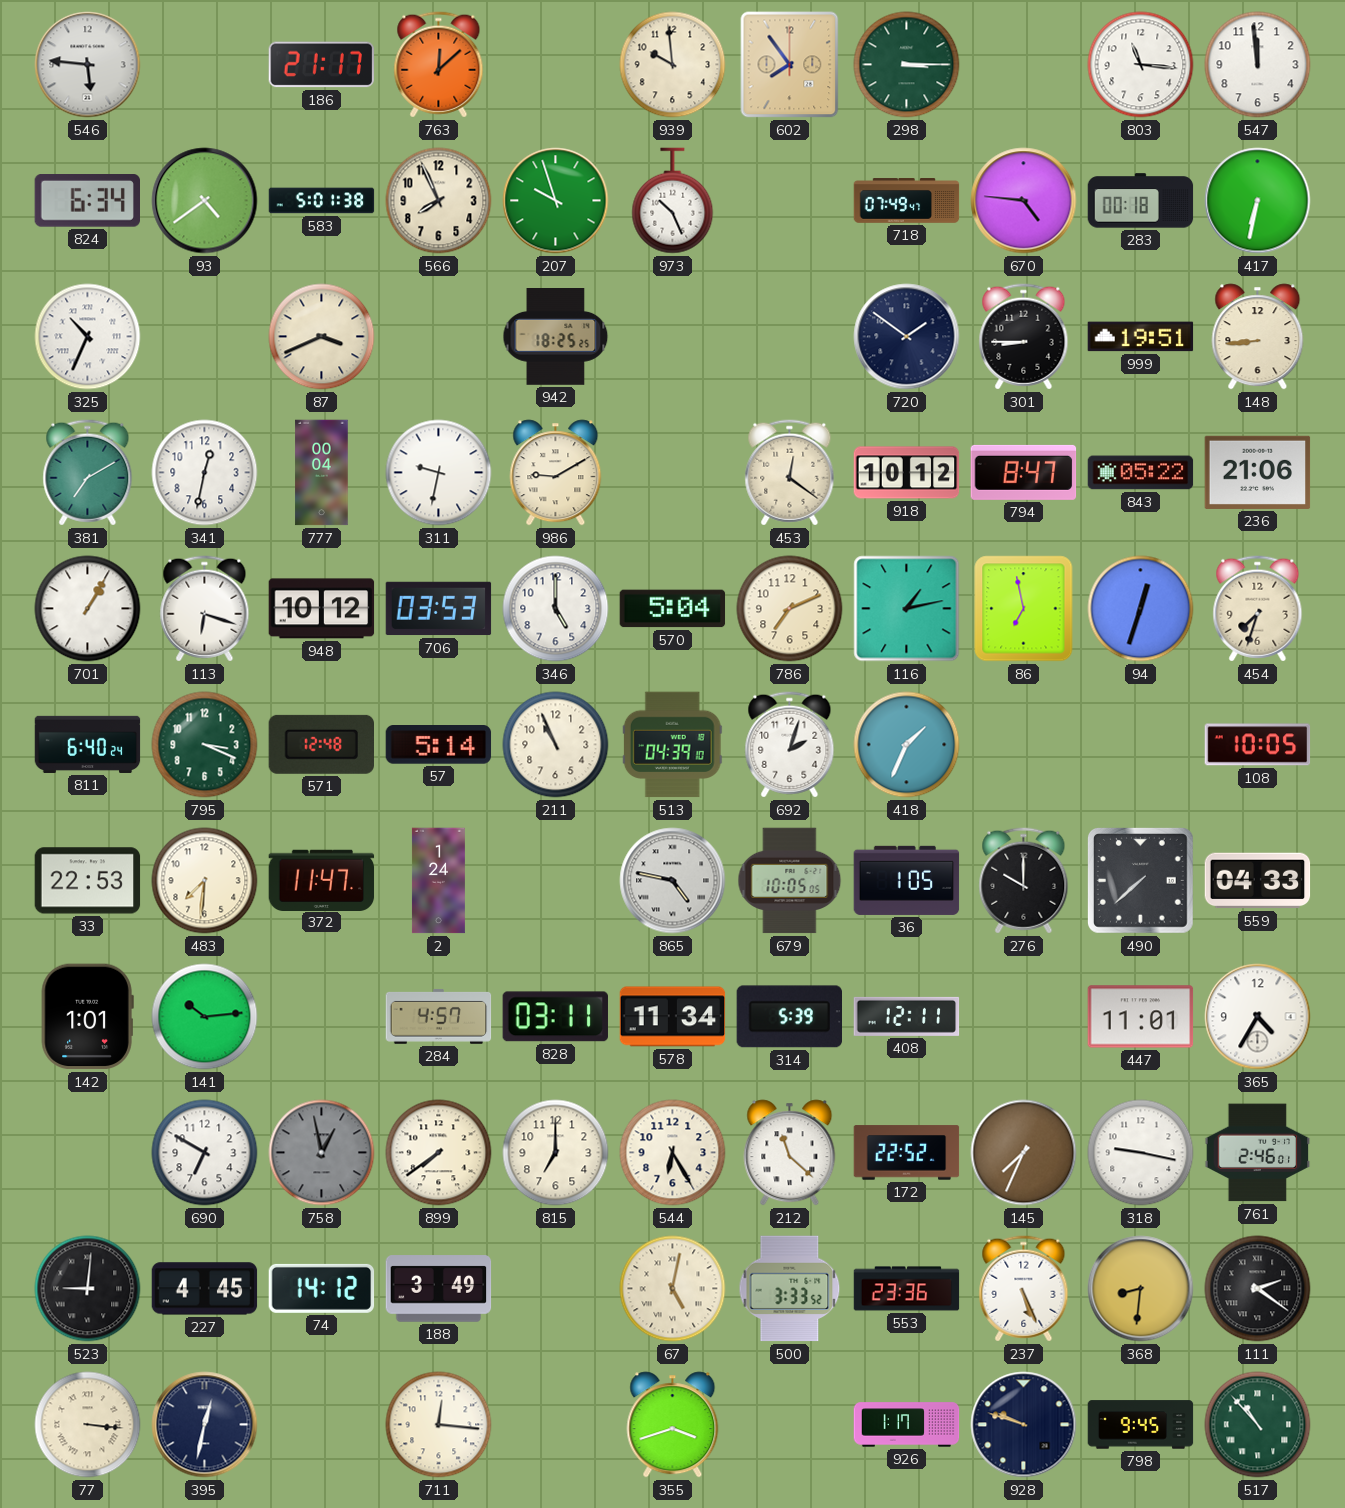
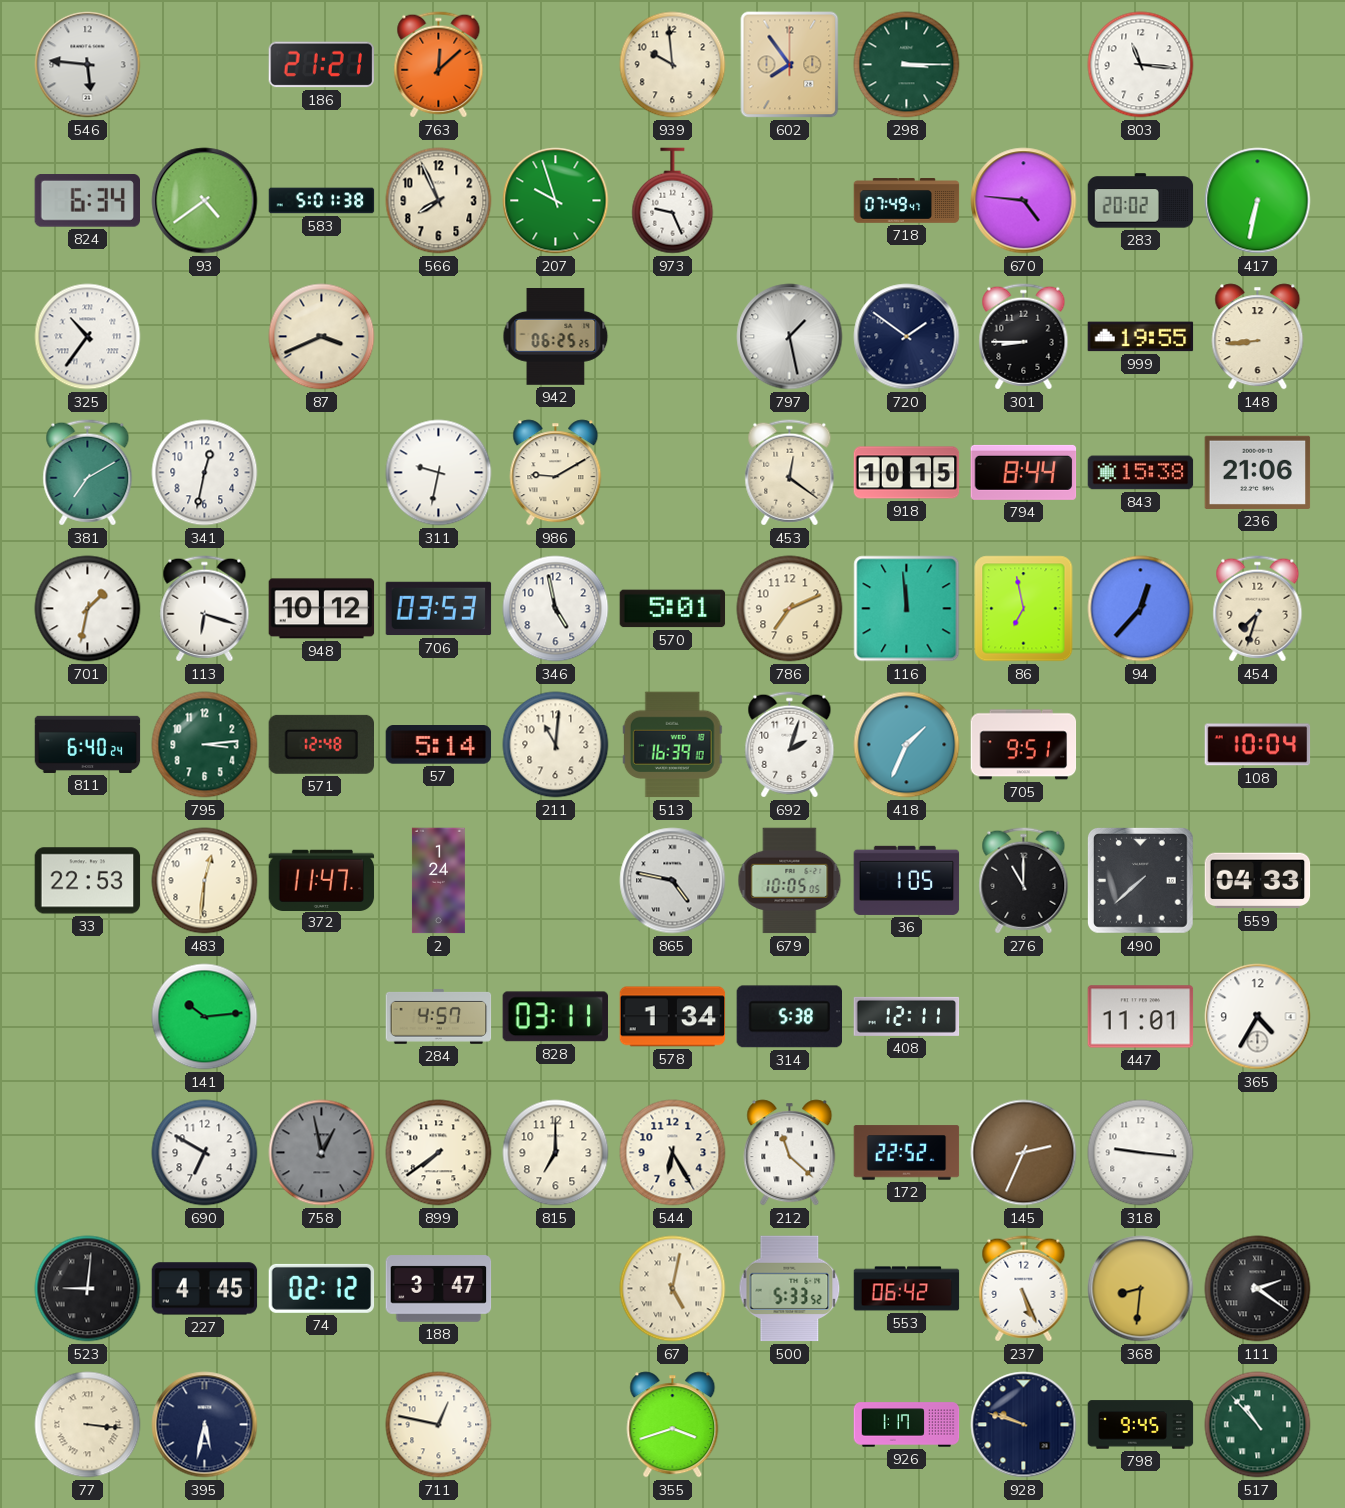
186: 21:17 -> 21:21
547: 11:59 -> none
973: 10:26 -> 9:26
283: 00:18 -> 20:02
325: 10:34 -> 10:36
942: 18:25 -> 06:25
797: none -> 1:28
999: 19:51 -> 19:55
777: 00:04 -> none
918: 10:12 -> 10:15
794: 8:47 -> 8:44
843: 05:22 -> 15:38
701: 1:05 -> 1:32
346: 5:00 -> 4:58
570: 5:04 -> 5:01
116: 1:13 -> 11:59
94: 12:33 -> 12:37
795: 3:19 -> 3:14
211: 10:56 -> 11:01
513: 04:39 -> 16:39
705: none -> 9:51
108: 10:05 -> 10:04
483: 7:31 -> 12:31
276: 10:00 -> 11:00
142: 1:01 -> none
578: 11:34 -> 1:34
314: 5:39 -> 5:38
145: 7:34 -> 2:34
318: 9:17 -> 9:16
761: 2:46 -> none
74: 14:12 -> 02:12
188: 3:49 -> 3:47
500: 3:33 -> 5:33
553: 23:36 -> 06:42
395: 12:32 -> 5:32
711: 12:16 -> 12:47
